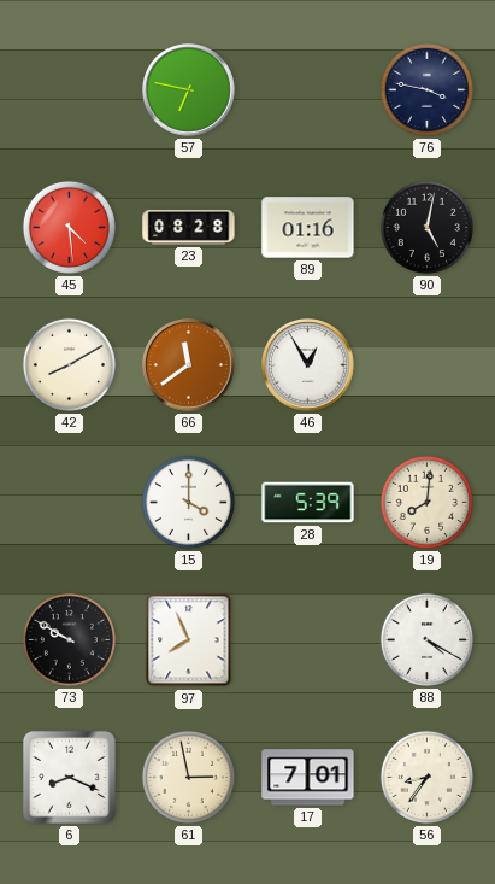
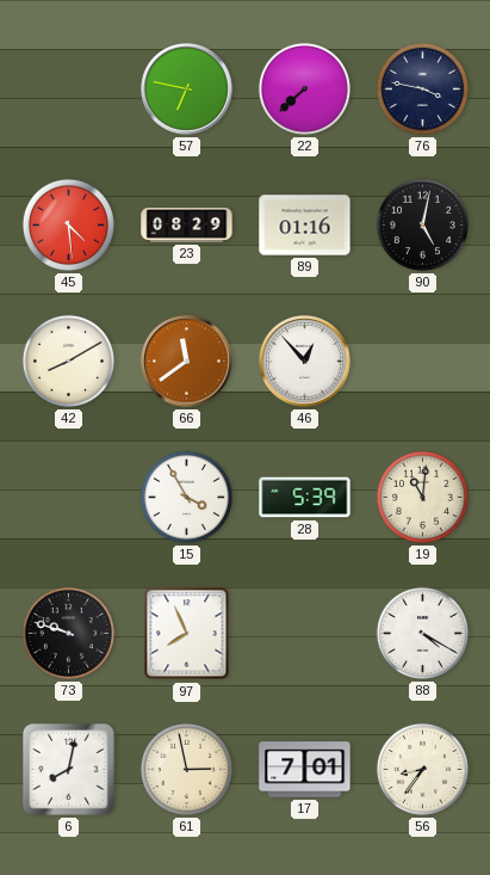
22: none -> 7:38
23: 08:28 -> 08:29
46: 12:55 -> 12:53
15: 4:00 -> 3:55
19: 8:01 -> 11:01
73: 9:50 -> 9:48
6: 8:19 -> 8:02
